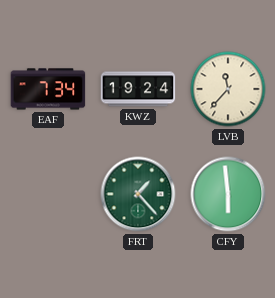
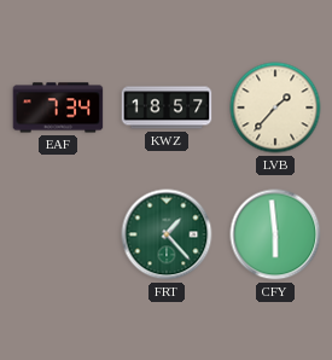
KWZ: 19:24 -> 18:57
LVB: 11:37 -> 1:37
